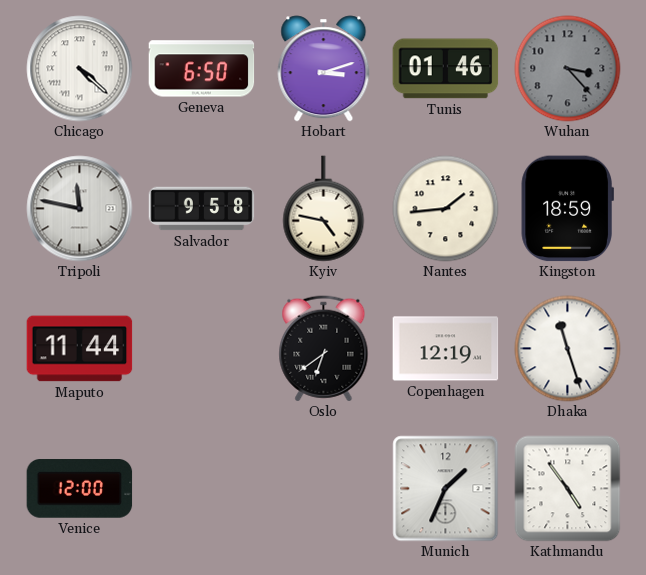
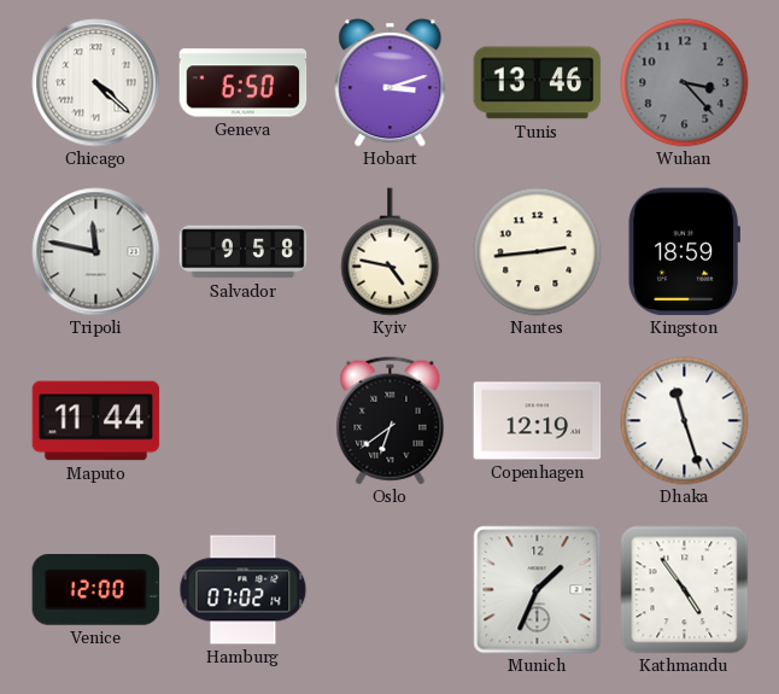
Tunis: 01:46 -> 13:46
Nantes: 1:44 -> 2:44
Hamburg: none -> 07:02
